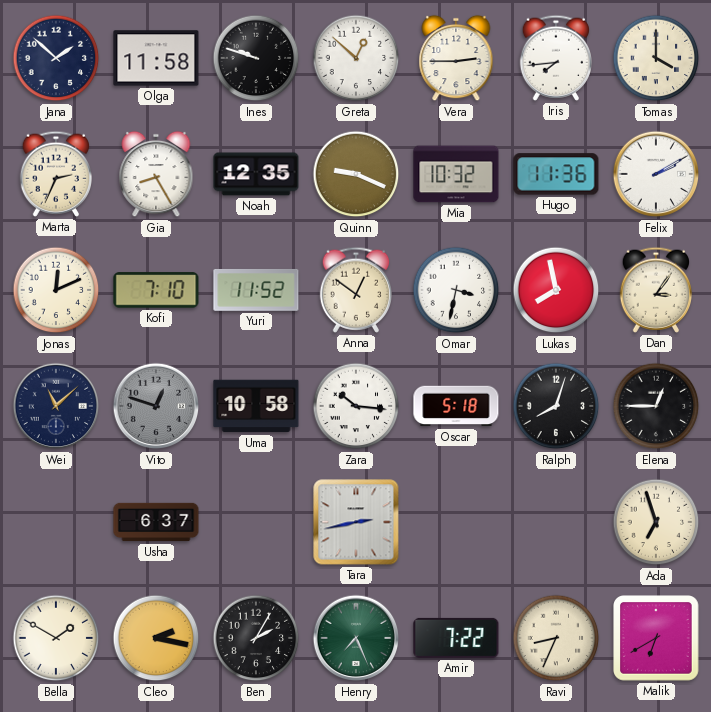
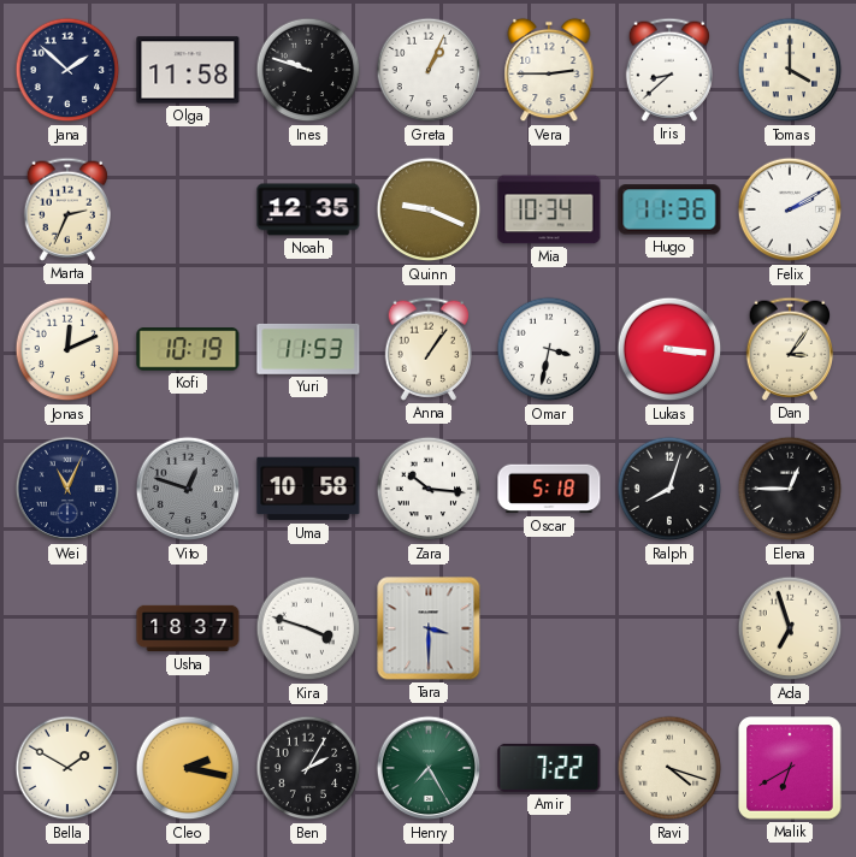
Greta: 12:52 -> 1:04
Iris: 7:44 -> 8:38
Gia: 8:25 -> none
Mia: 10:32 -> 10:34
Kofi: 7:10 -> 10:19
Yuri: 11:52 -> 11:53
Anna: 12:51 -> 1:06
Lukas: 7:58 -> 3:16
Wei: 11:08 -> 11:04
Usha: 6:37 -> 18:37
Kira: none -> 3:48
Tara: 2:43 -> 3:30
Henry: 7:26 -> 7:25
Ravi: 8:34 -> 4:18
